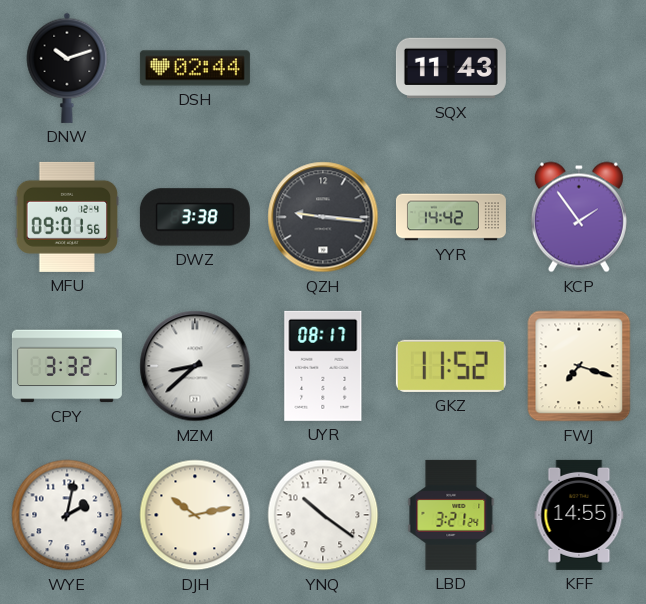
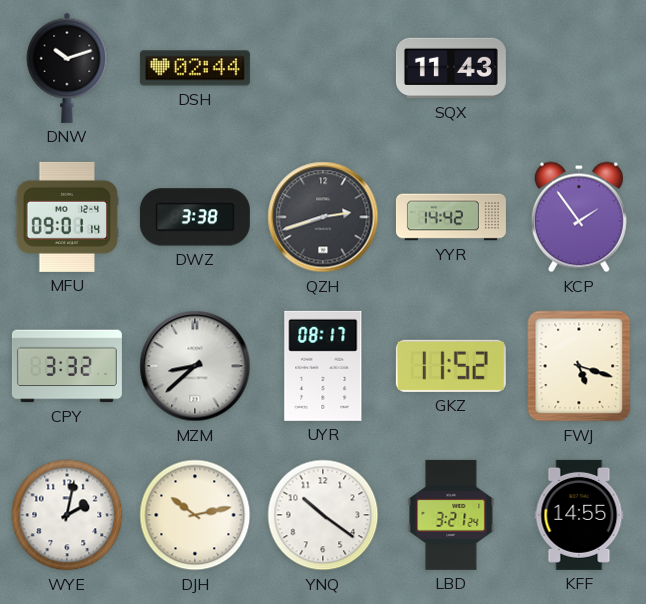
MFU: 09:01:56 -> 09:01:14
QZH: 9:16 -> 2:42
FWJ: 7:18 -> 5:18
